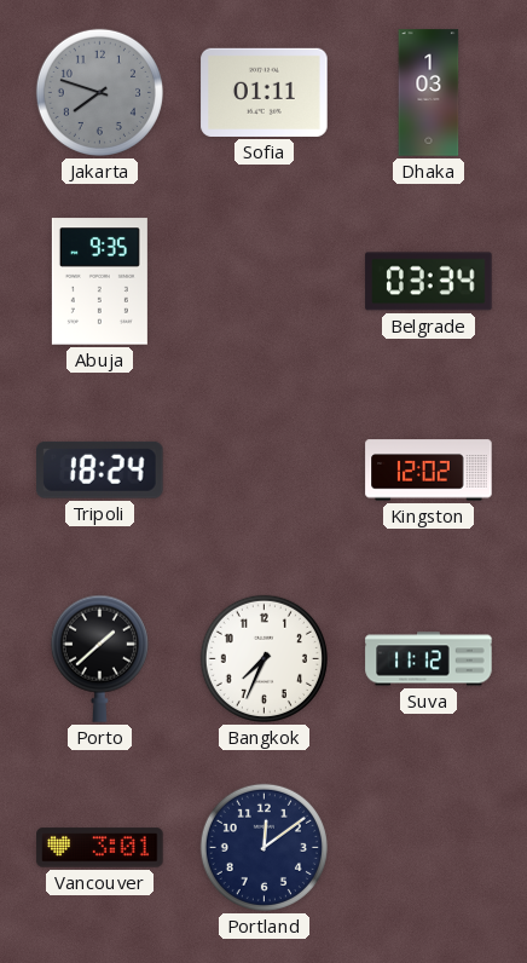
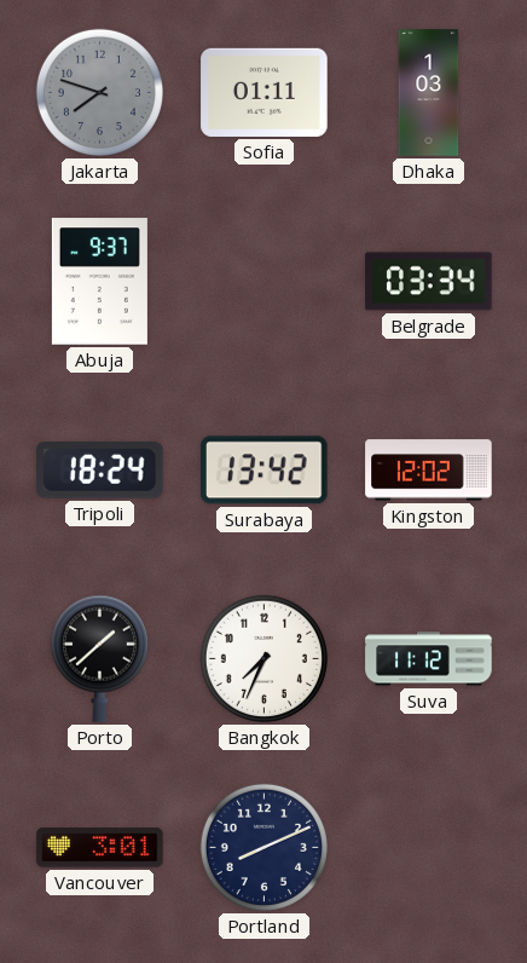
Abuja: 9:35 -> 9:37
Surabaya: none -> 13:42
Portland: 12:09 -> 8:11
